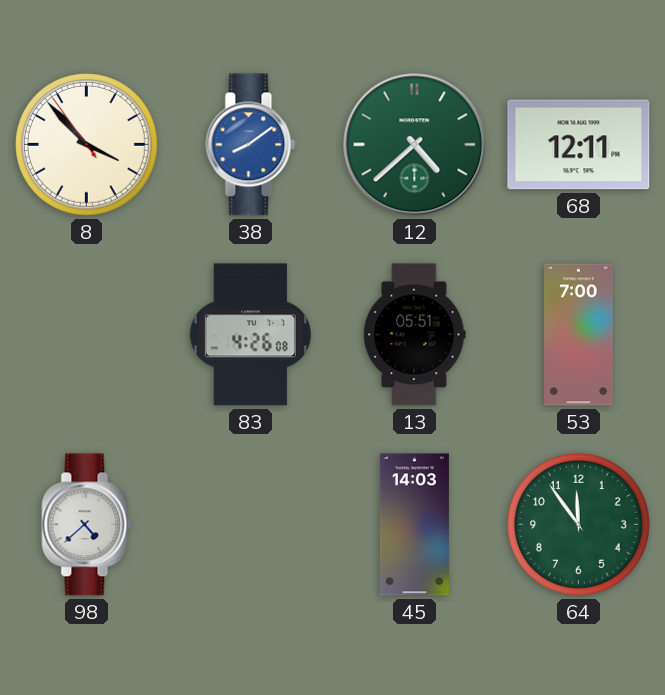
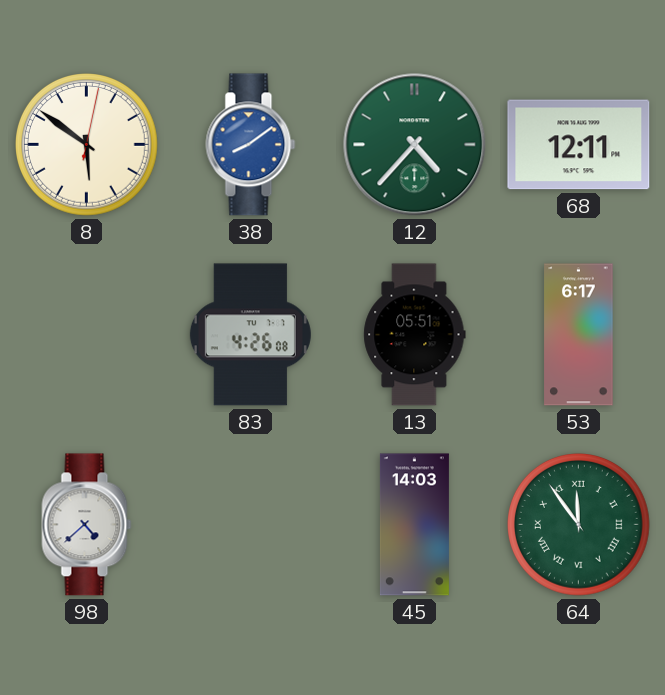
8: 3:52 -> 5:51
12: 4:38 -> 4:37
53: 7:00 -> 6:17
64 numerals: Arabic -> Roman
